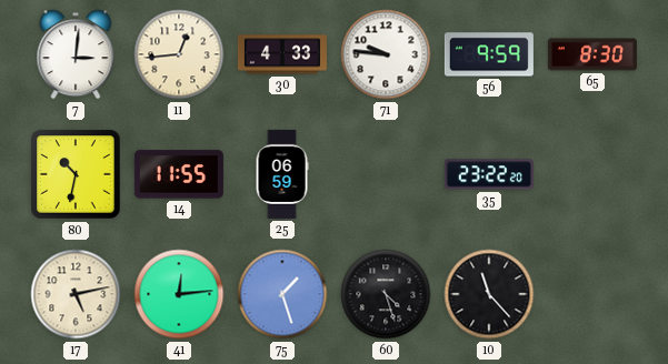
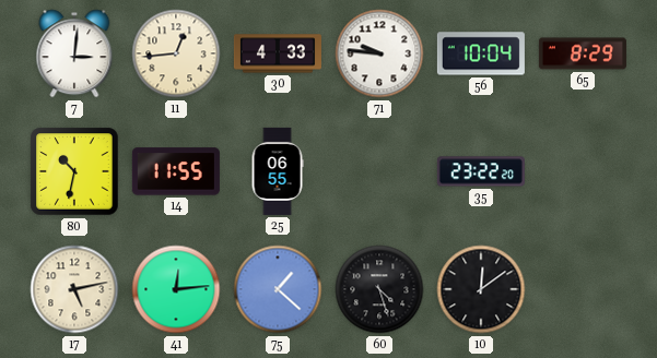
56: 9:59 -> 10:04
65: 8:30 -> 8:29
25: 06:59 -> 06:55
75: 1:27 -> 1:22
10: 11:23 -> 12:09
